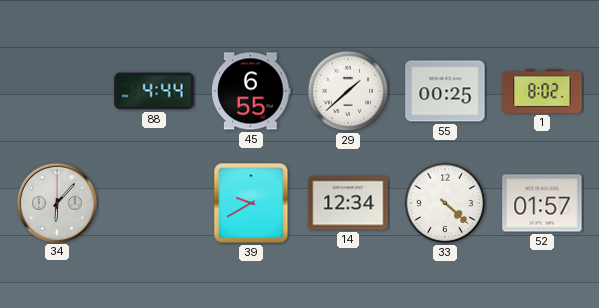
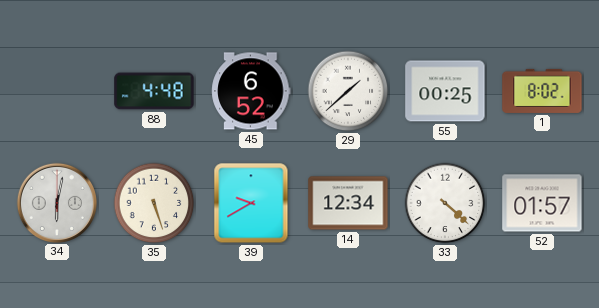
88: 4:44 -> 4:48
45: 6:55 -> 6:52
34: 6:07 -> 6:02
35: none -> 5:27
